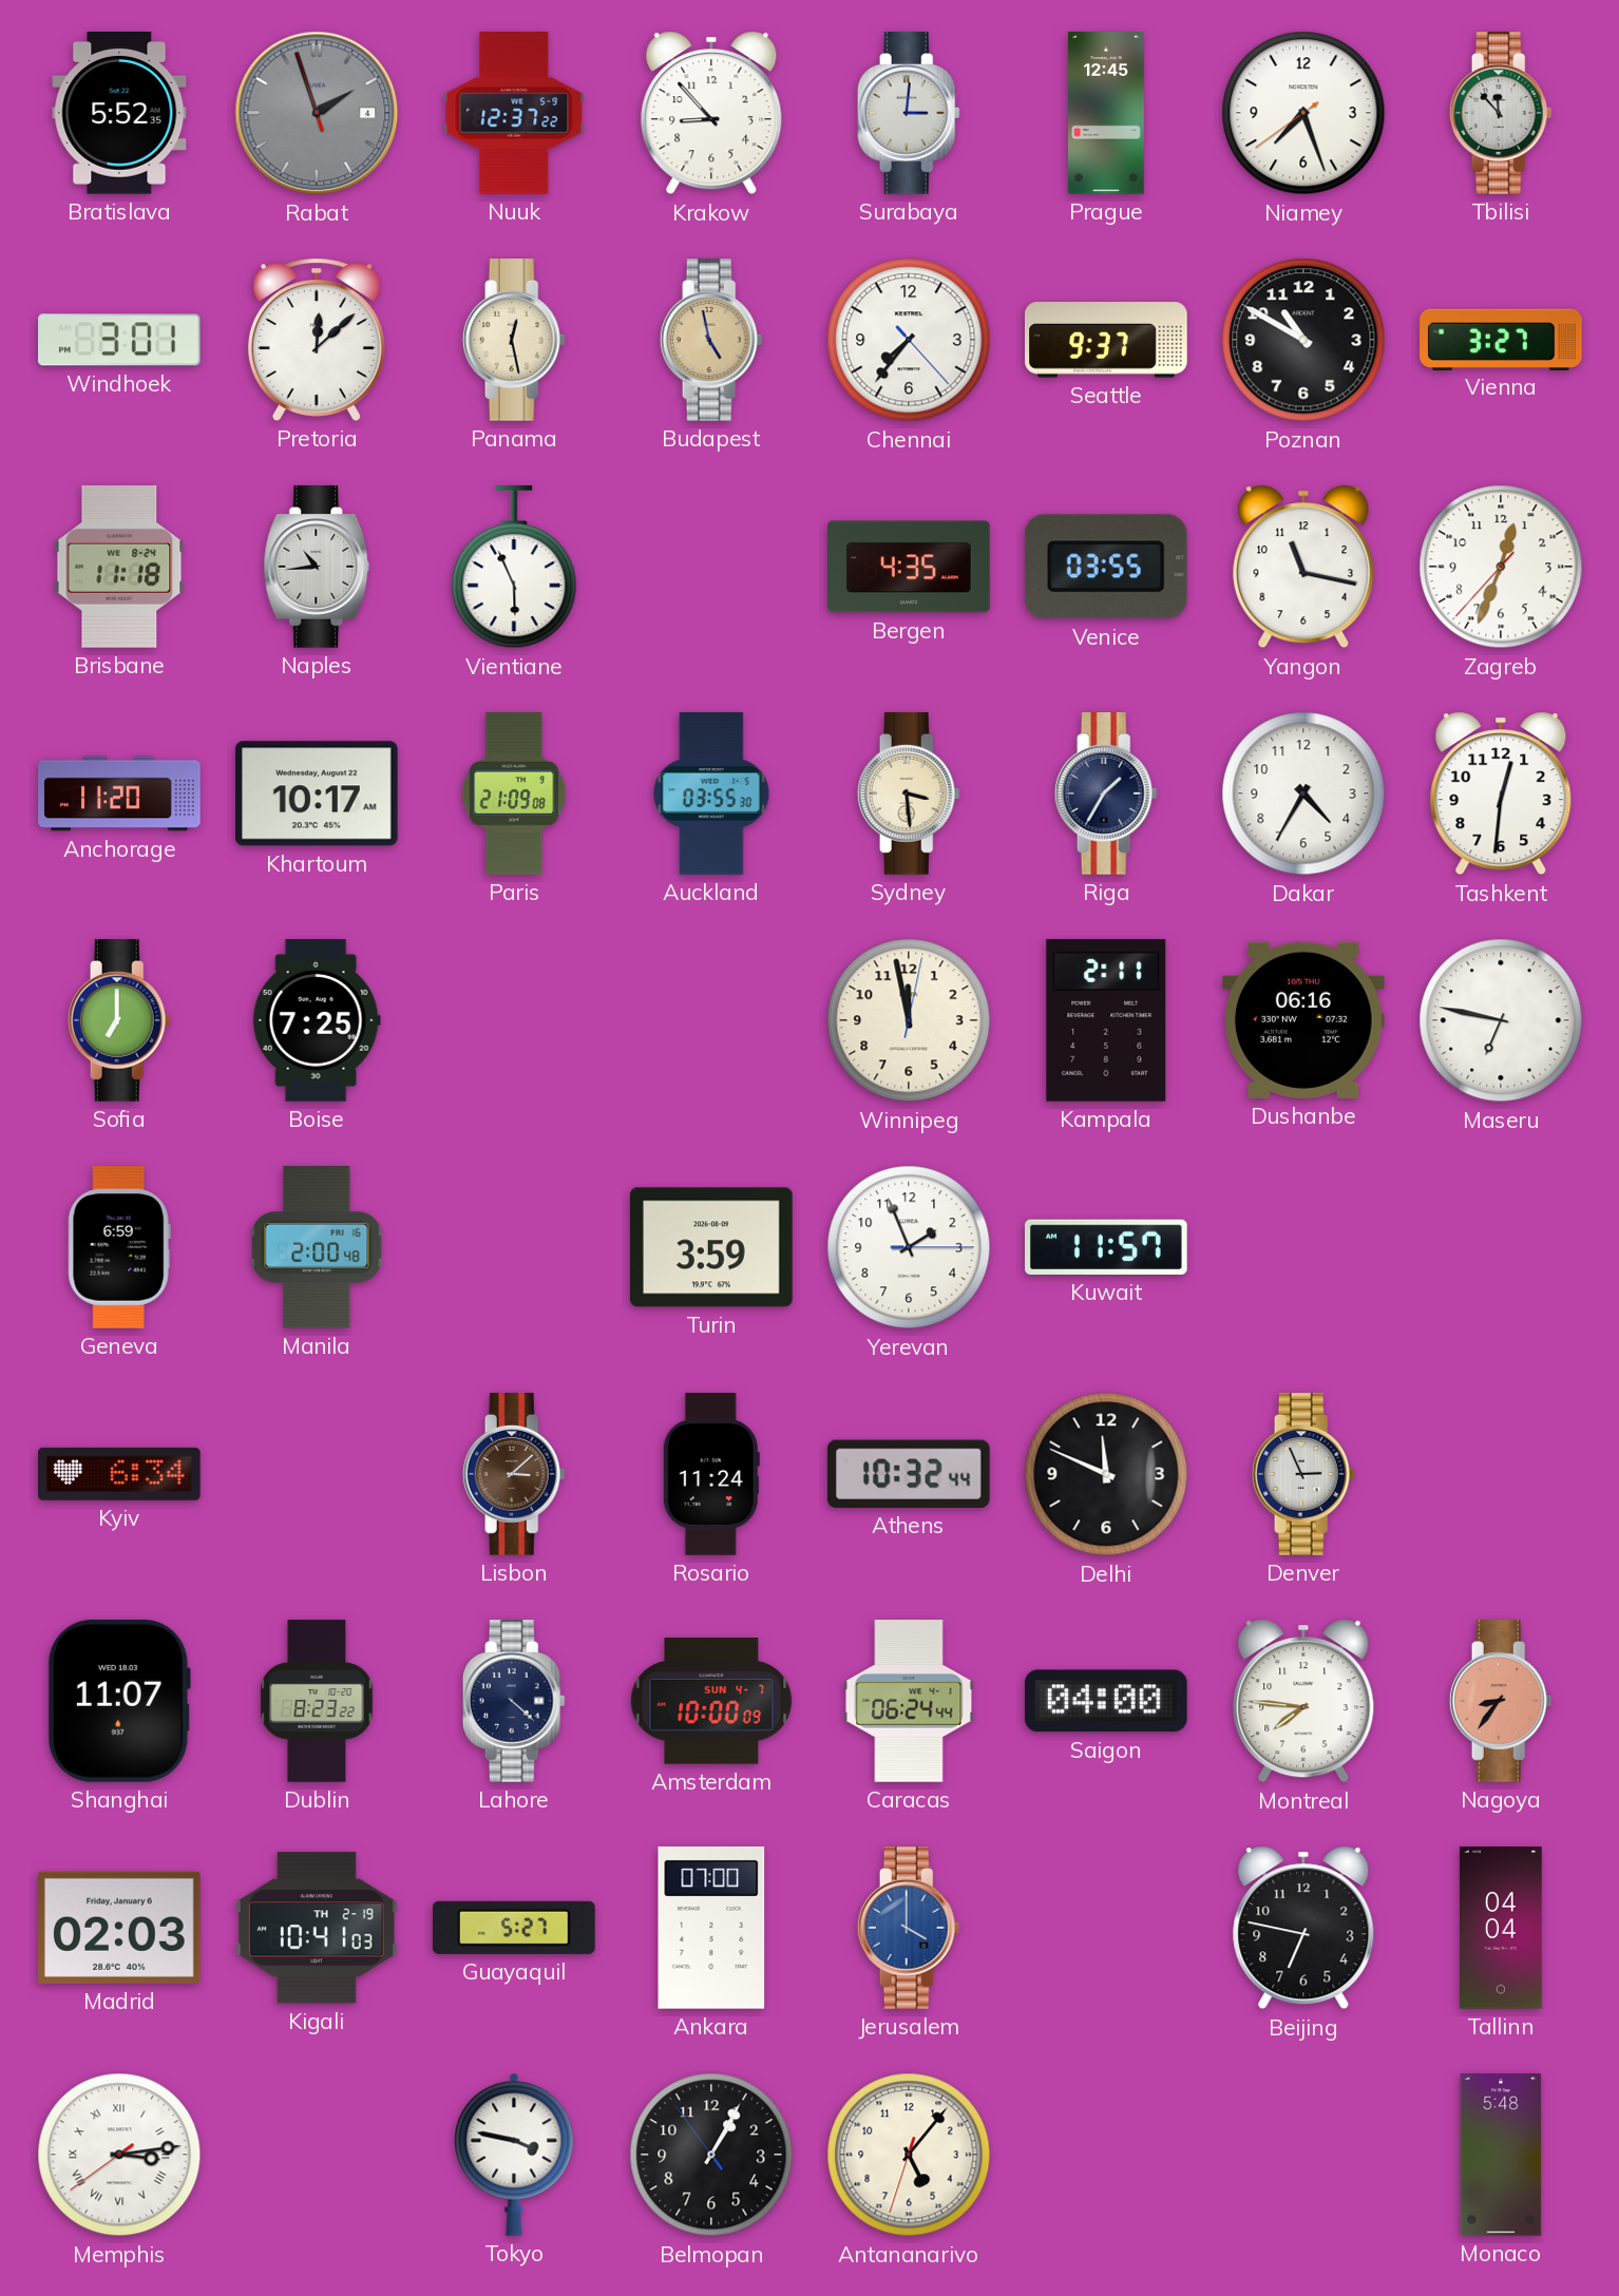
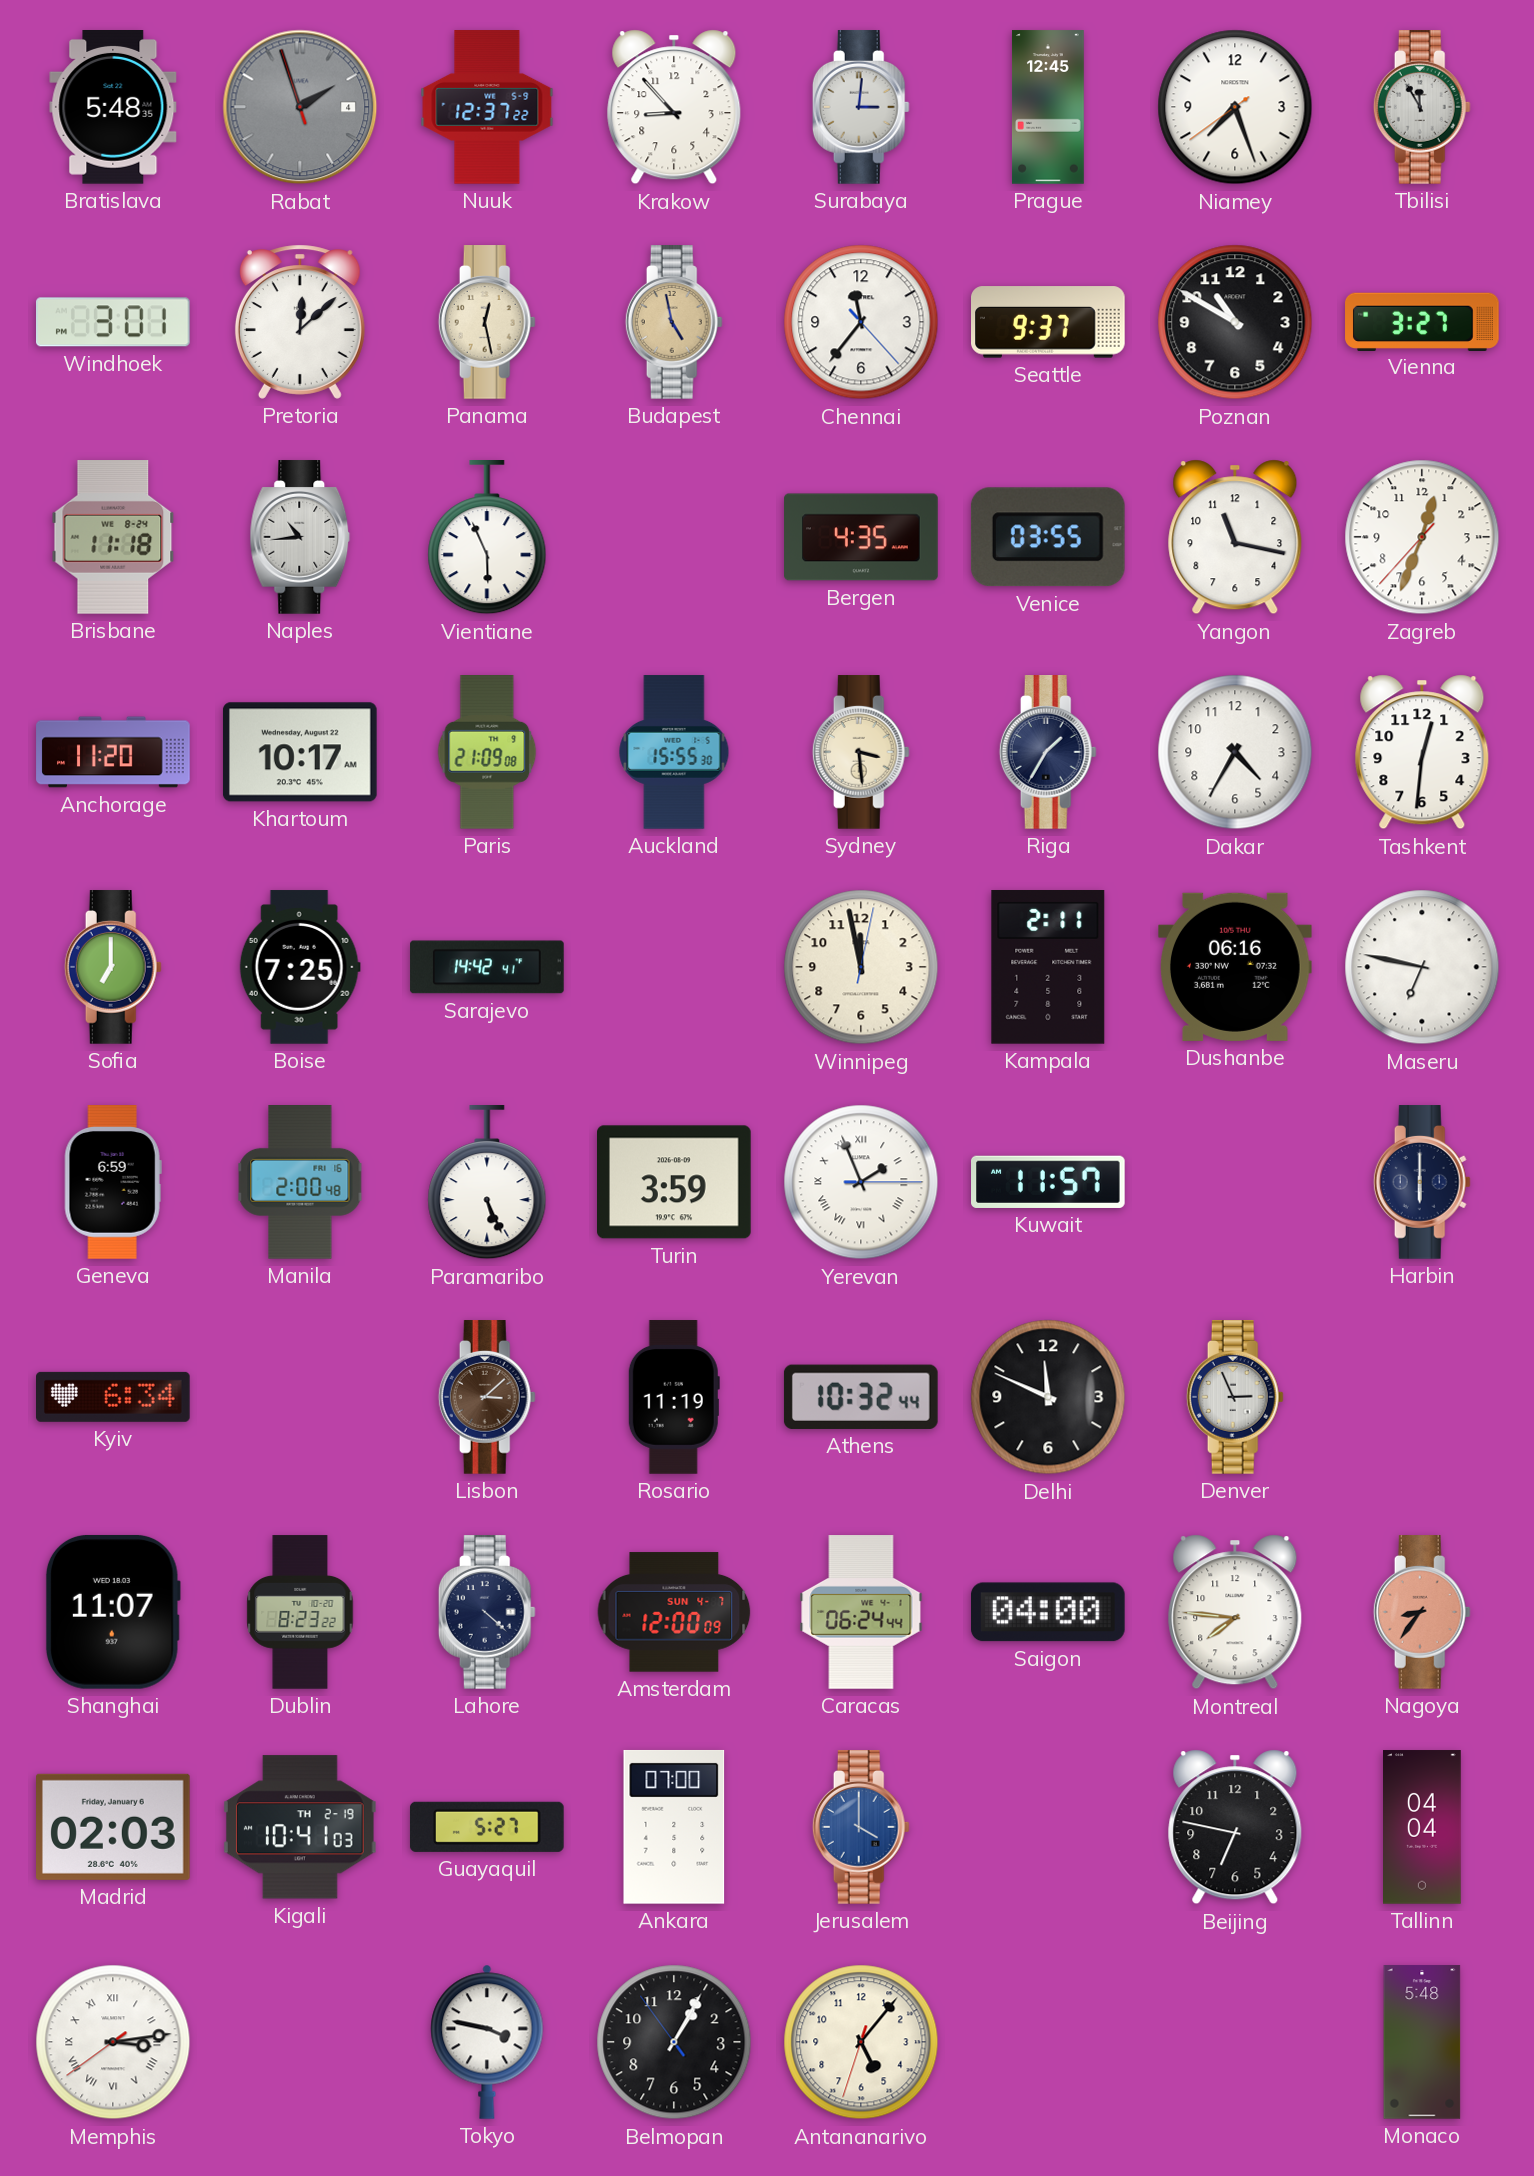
Bratislava: 5:52 -> 5:48
Tbilisi: 11:53 -> 11:55
Chennai: 7:36 -> 11:36
Auckland: 03:55 -> 15:55
Sarajevo: none -> 14:42
Paramaribo: none -> 5:26
Yerevan numerals: Arabic -> Roman
Harbin: none -> 6:00
Rosario: 11:24 -> 11:19
Amsterdam: 10:00 -> 12:00
